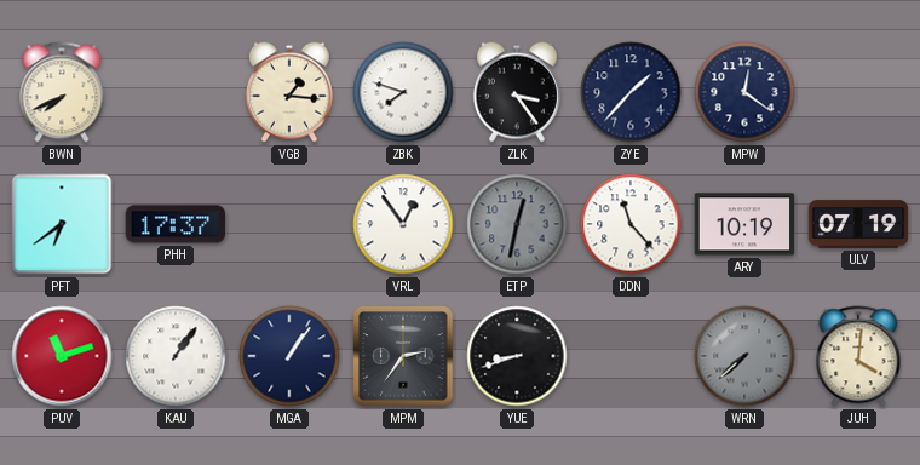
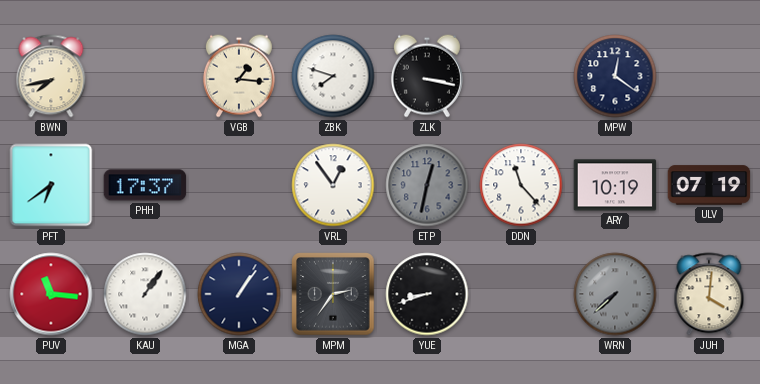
BWN: 7:41 -> 7:43
ZLK: 3:24 -> 3:17
ZYE: 1:37 -> none
PUV: 11:12 -> 11:16
